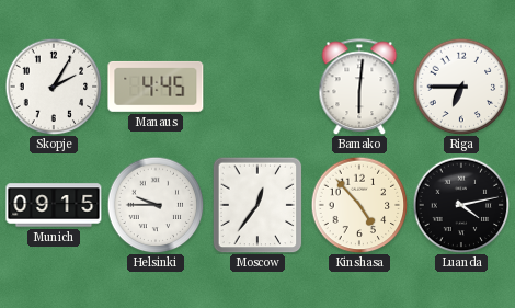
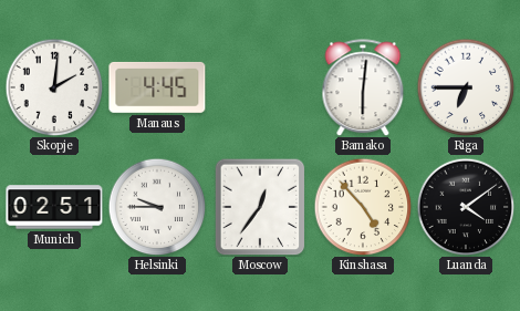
Skopje: 2:05 -> 2:01
Munich: 09:15 -> 02:51
Luanda: 4:13 -> 4:09
